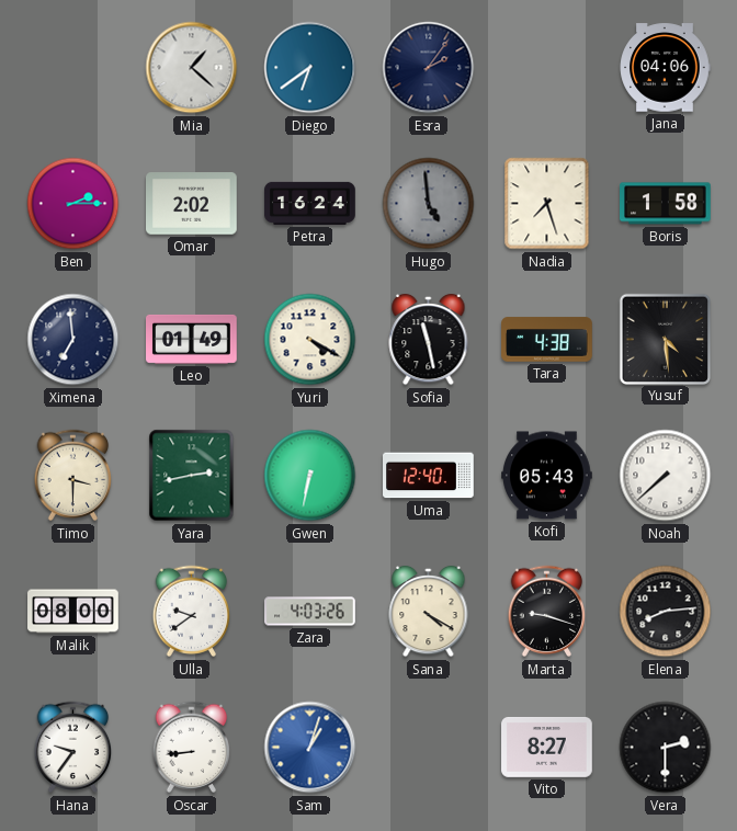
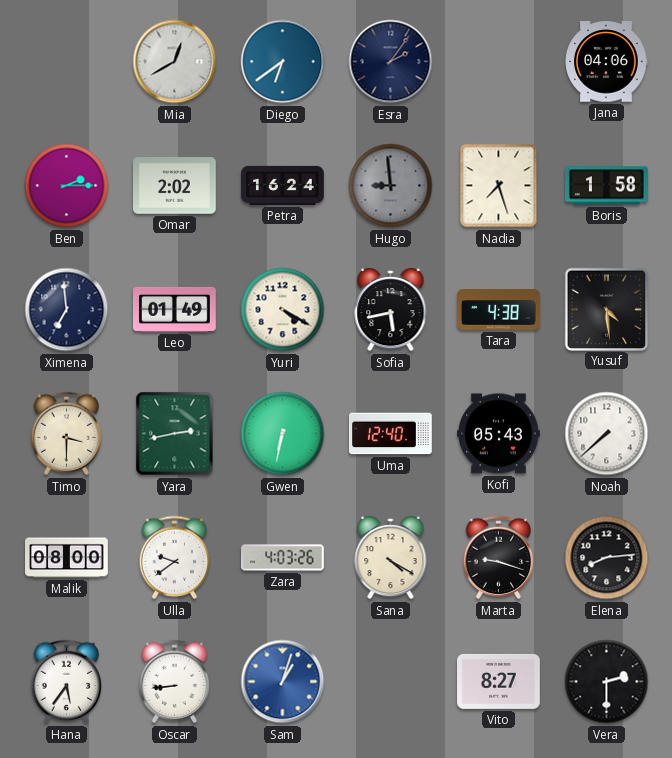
Mia: 1:22 -> 12:40
Hugo: 4:59 -> 8:59
Sofia: 11:28 -> 5:43
Hana: 9:36 -> 5:36
